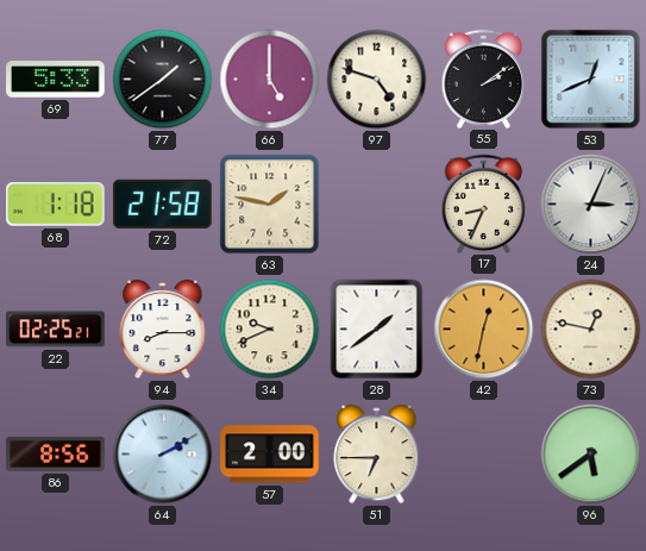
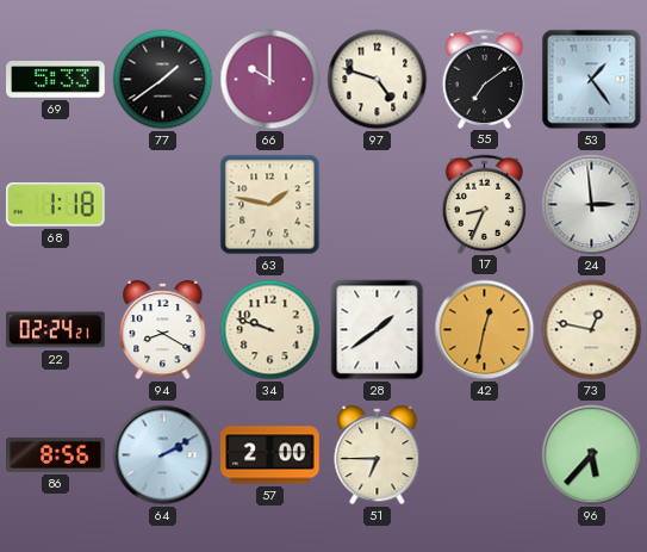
66: 5:00 -> 10:00
55: 2:09 -> 7:09
53: 12:41 -> 1:24
72: 21:58 -> none
24: 3:04 -> 2:59
22: 02:25 -> 02:24
94: 8:15 -> 8:20
34: 9:41 -> 9:48
96: 5:39 -> 5:37
